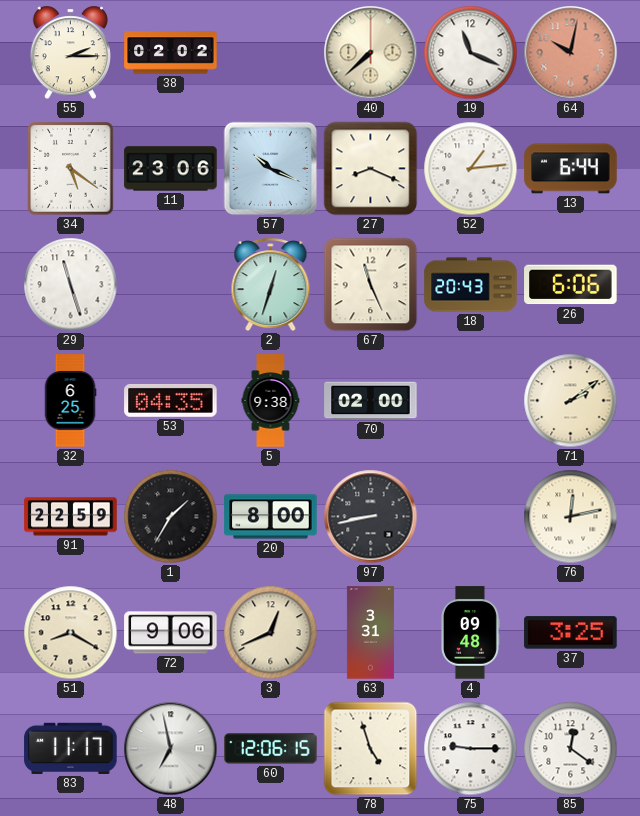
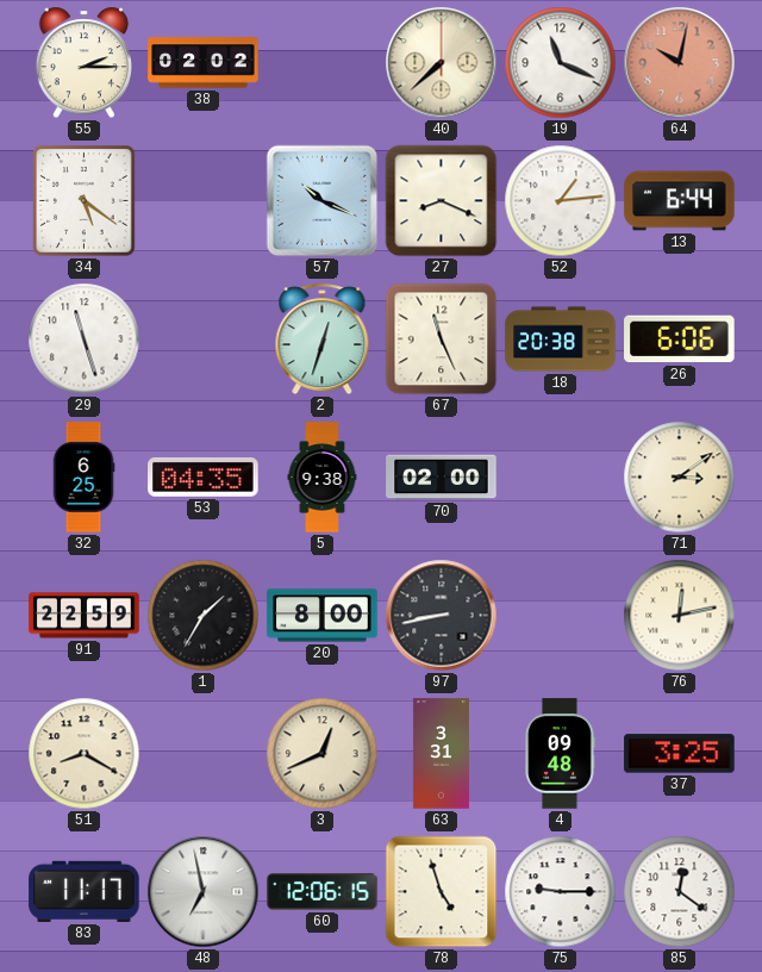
11: 23:06 -> none
18: 20:43 -> 20:38
71: 2:09 -> 3:09
72: 9:06 -> none
